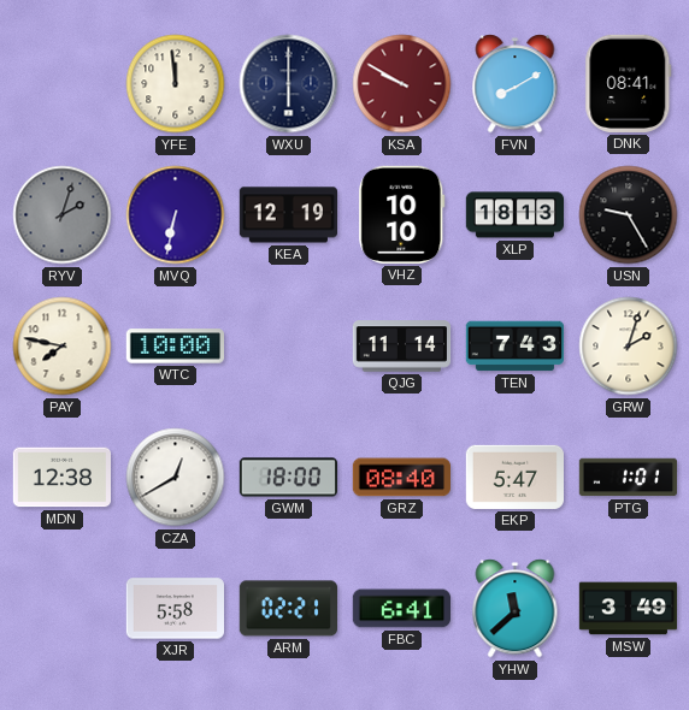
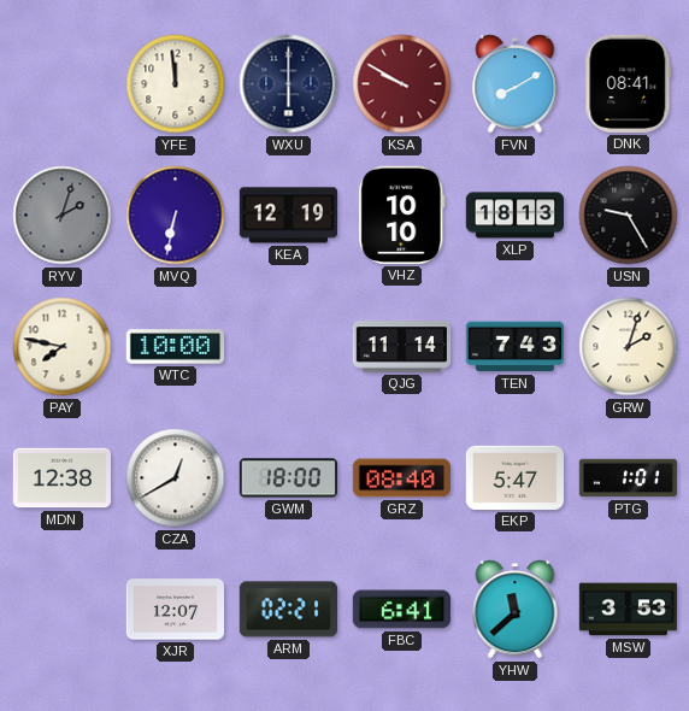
XJR: 5:58 -> 12:07
MSW: 3:49 -> 3:53
